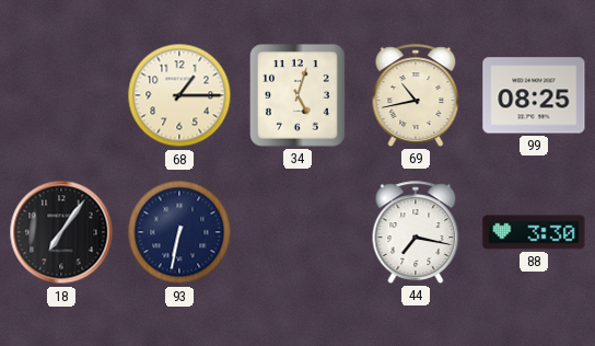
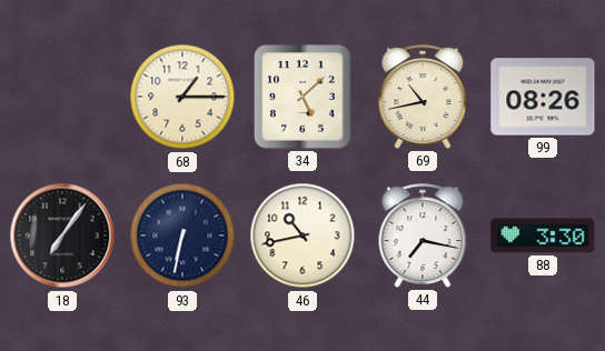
34: 5:03 -> 5:08
99: 08:25 -> 08:26
46: none -> 10:43
